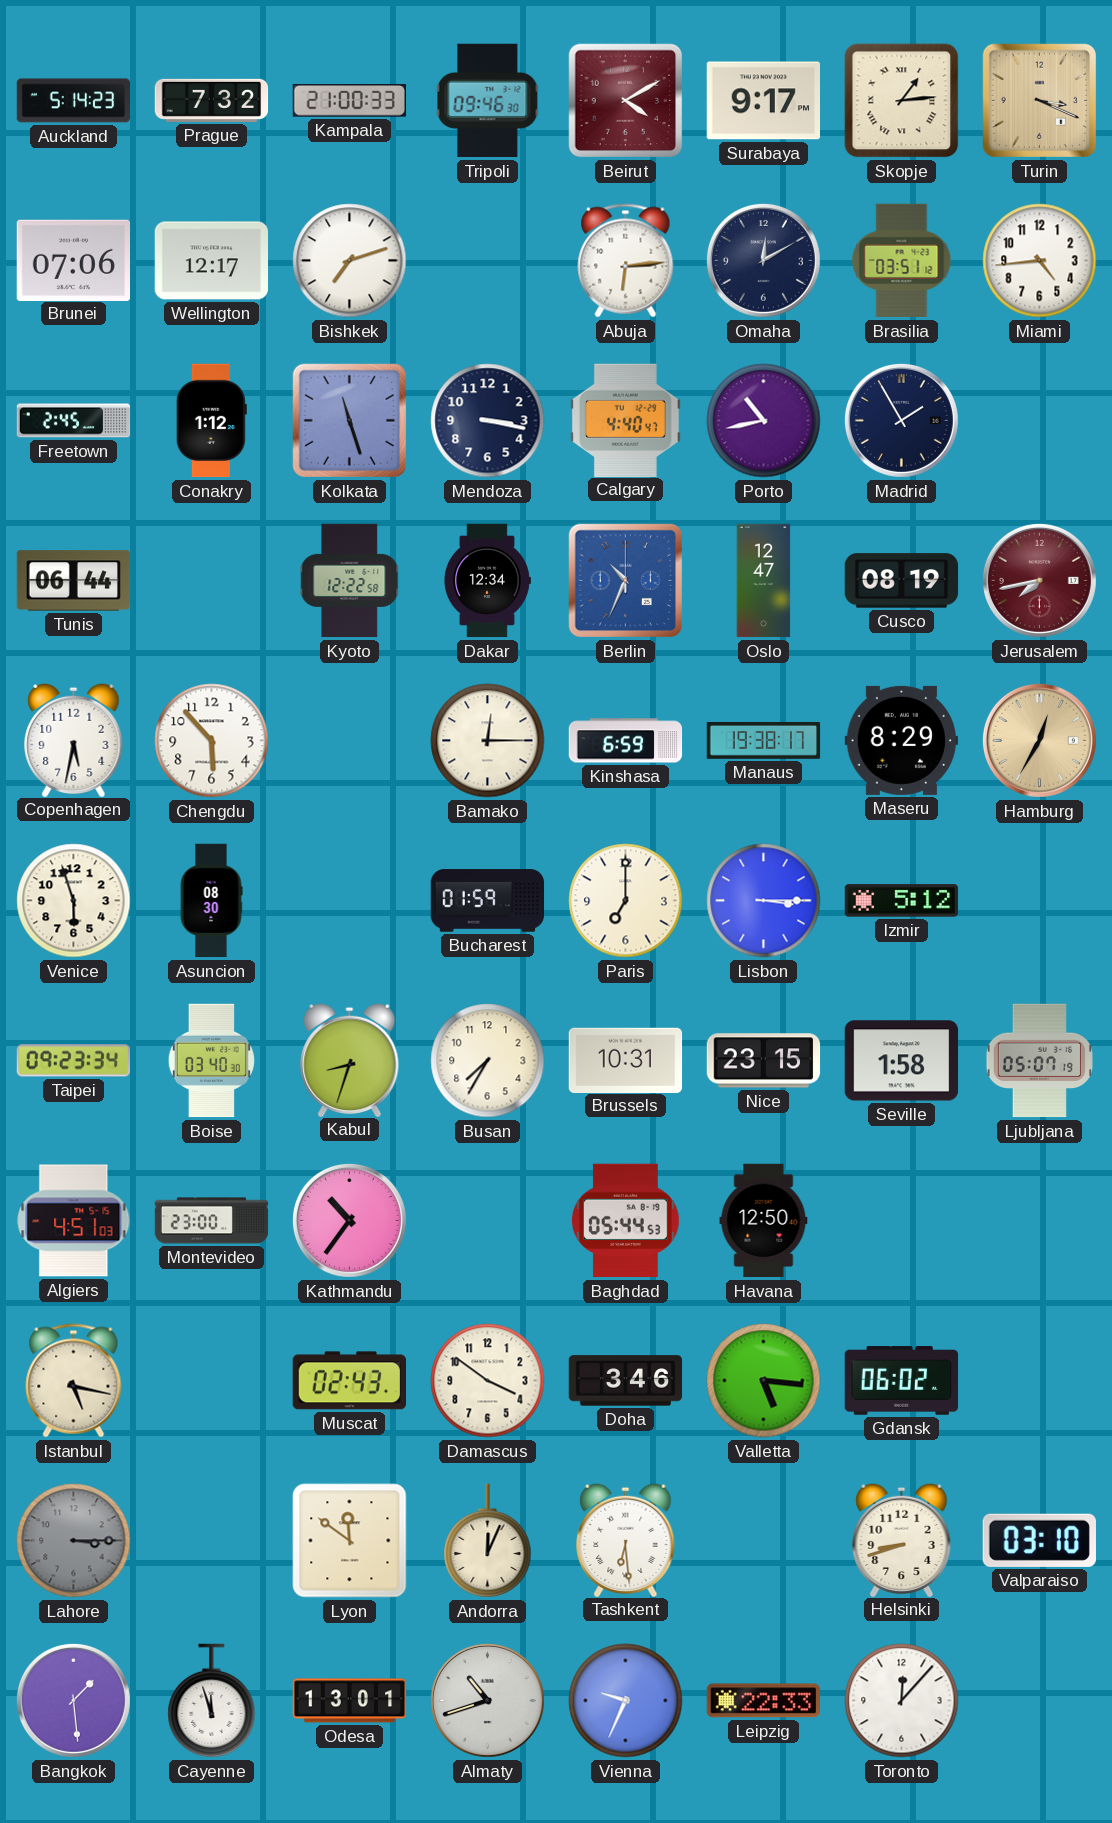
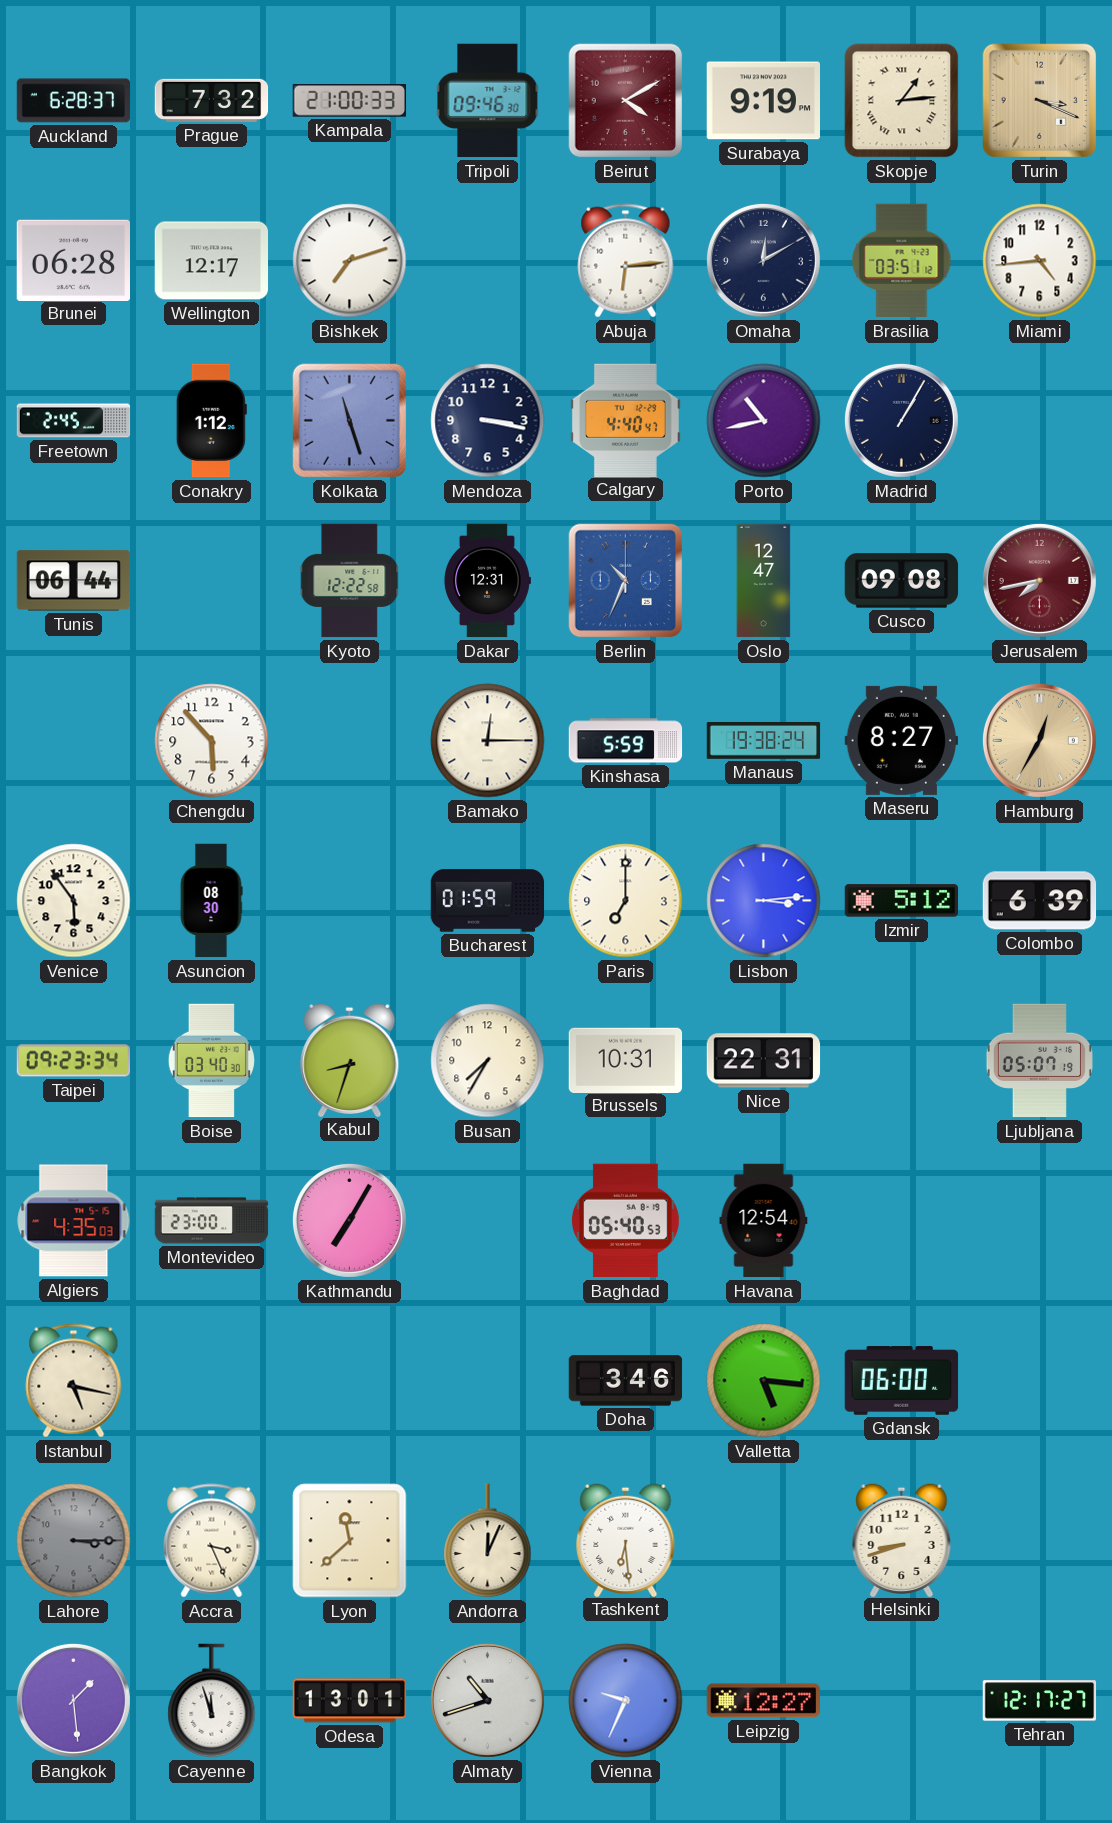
Auckland: 5:14 -> 6:28
Surabaya: 9:17 -> 9:19
Brunei: 07:06 -> 06:28
Madrid: 1:55 -> 1:05
Dakar: 12:34 -> 12:31
Cusco: 08:19 -> 09:08
Copenhagen: 5:32 -> none
Kinshasa: 6:59 -> 5:59
Manaus: 19:38:17 -> 19:38:24
Maseru: 8:29 -> 8:27
Venice: 5:57 -> 5:54
Lisbon: 3:15 -> 3:14
Colombo: none -> 6:39
Nice: 23:15 -> 22:31
Seville: 1:58 -> none
Algiers: 4:51 -> 4:35
Kathmandu: 10:36 -> 7:05
Baghdad: 05:44 -> 05:40
Havana: 12:50 -> 12:54
Muscat: 02:43 -> none
Damascus: 3:51 -> none
Gdansk: 06:02 -> 06:00
Accra: none -> 3:26
Lyon: 11:51 -> 11:38
Valparaiso: 03:10 -> none
Leipzig: 22:33 -> 12:27
Toronto: 12:07 -> none
Tehran: none -> 12:17
